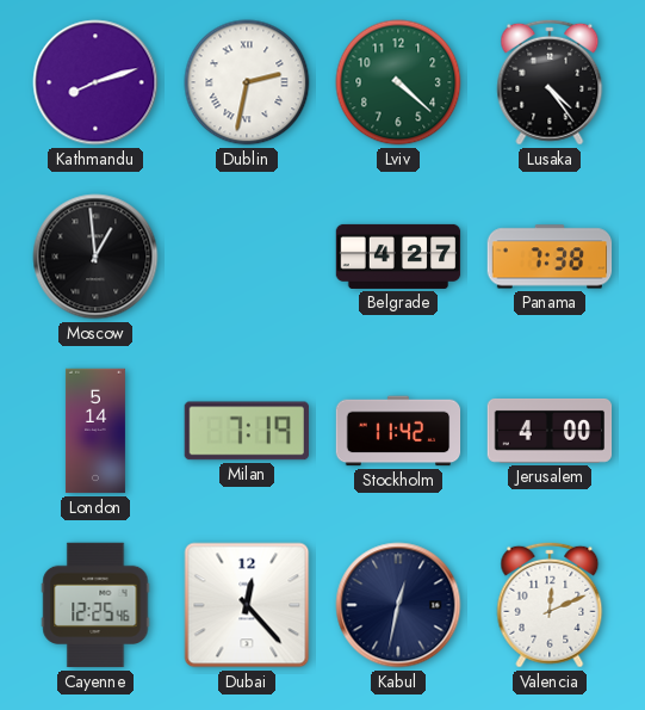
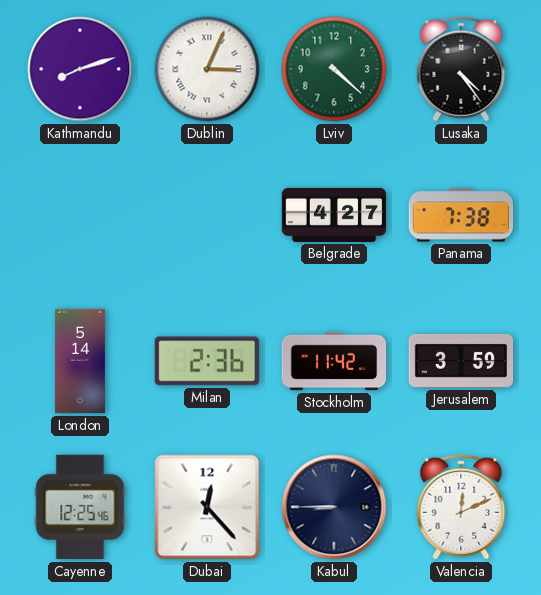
Dublin: 2:32 -> 3:04
Moscow: 12:59 -> none
Milan: 7:19 -> 2:36
Jerusalem: 4:00 -> 3:59
Kabul: 12:32 -> 8:45
